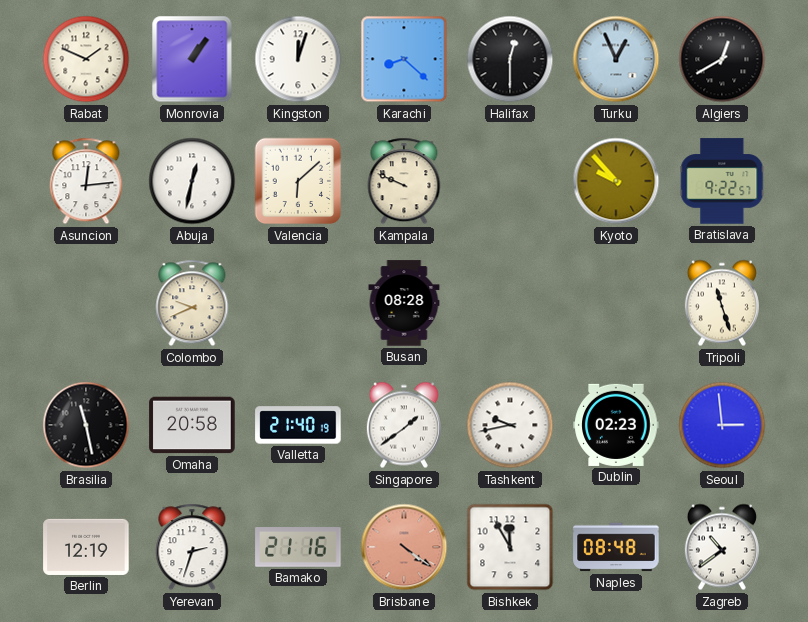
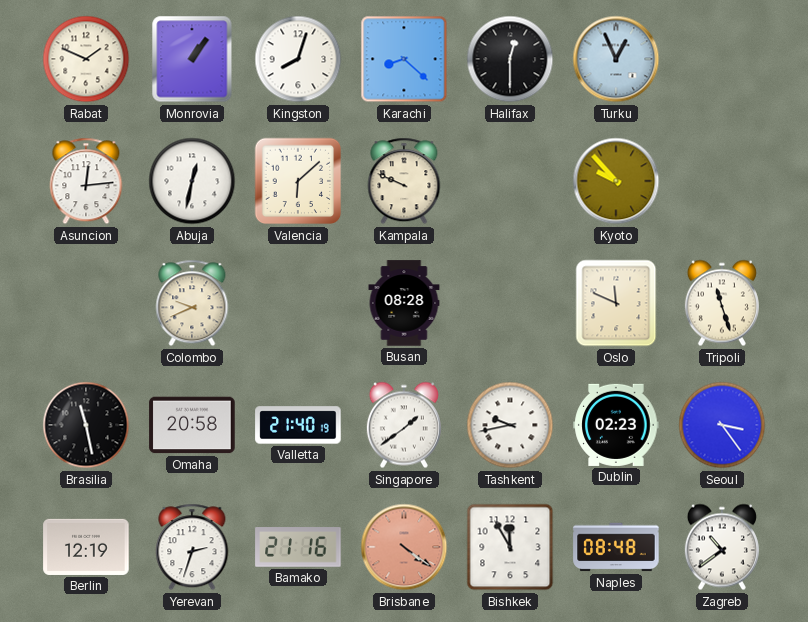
Kingston: 12:03 -> 8:03
Algiers: 12:40 -> none
Bratislava: 9:22 -> none
Oslo: none -> 11:49
Seoul: 2:59 -> 3:24
